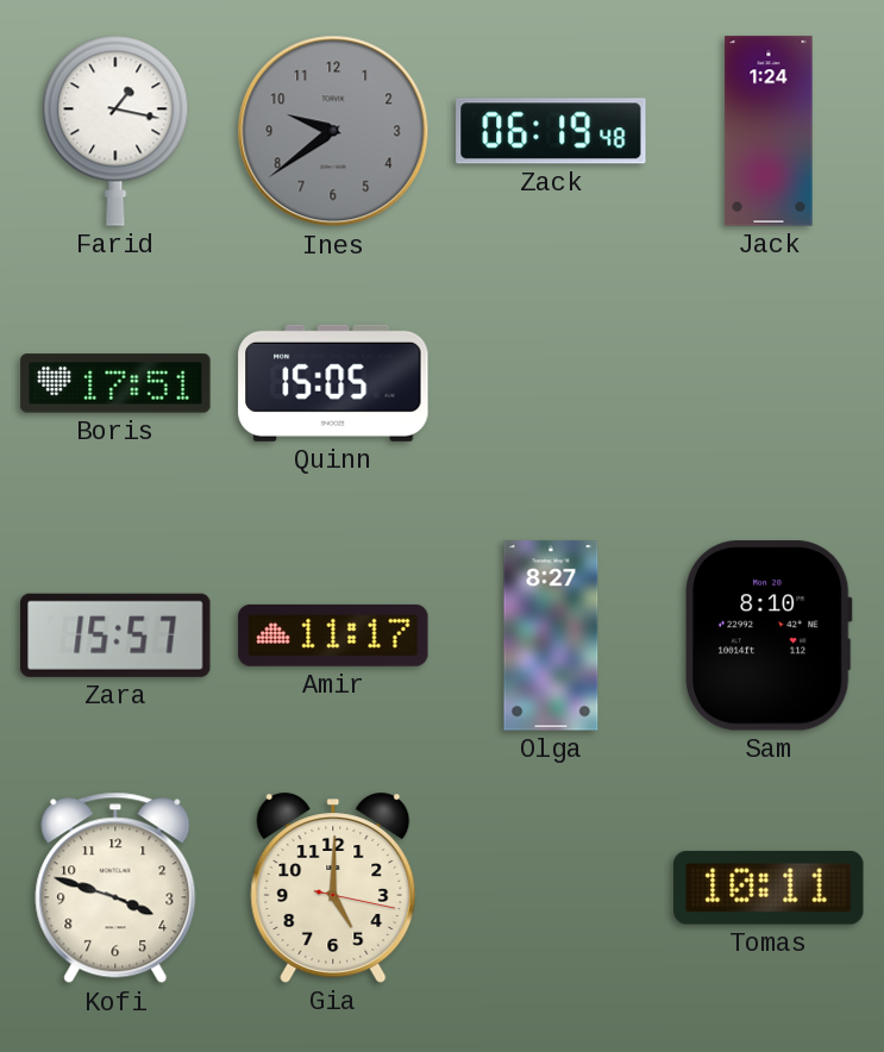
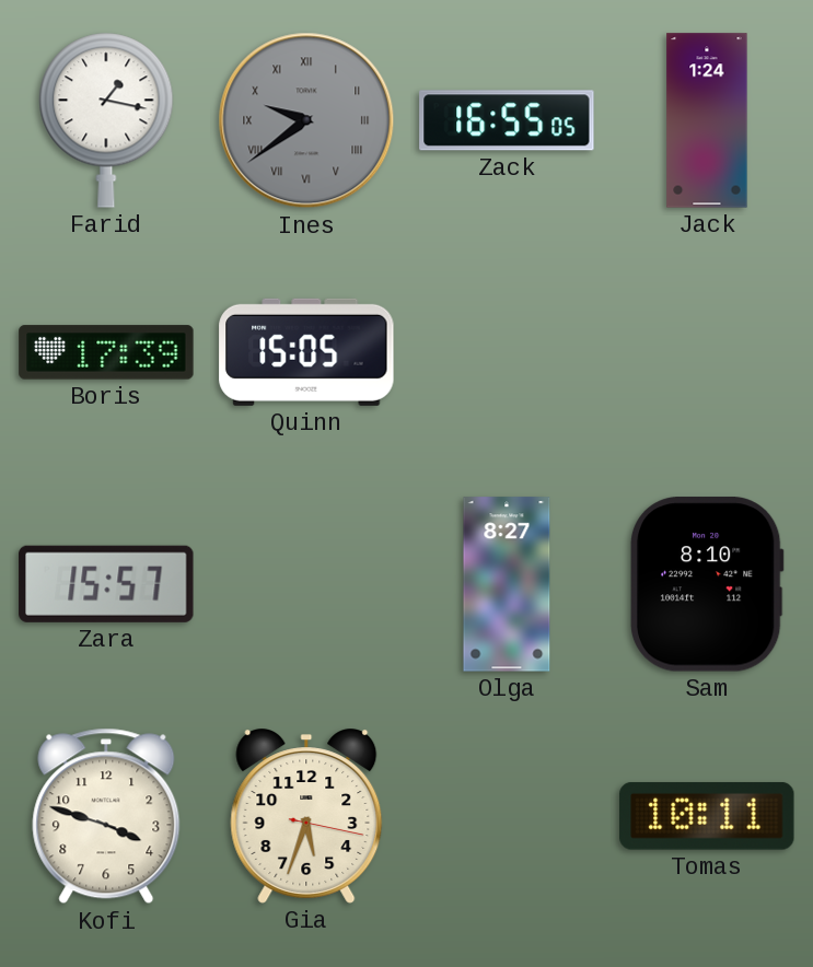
Ines numerals: Arabic -> Roman
Zack: 06:19 -> 16:55
Boris: 17:51 -> 17:39
Amir: 11:17 -> none
Gia: 5:00 -> 5:33
